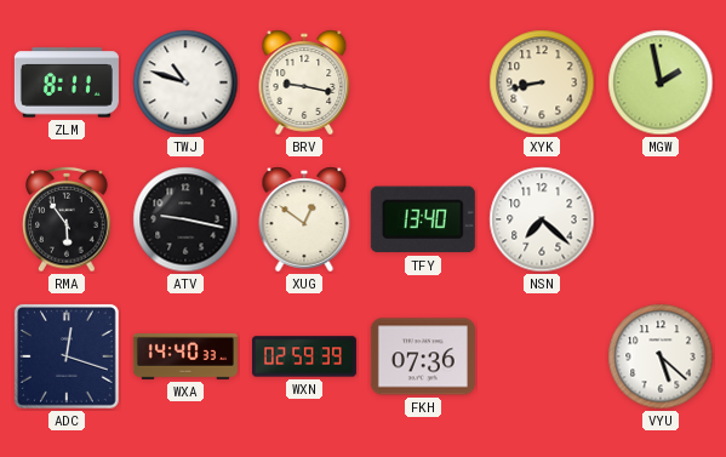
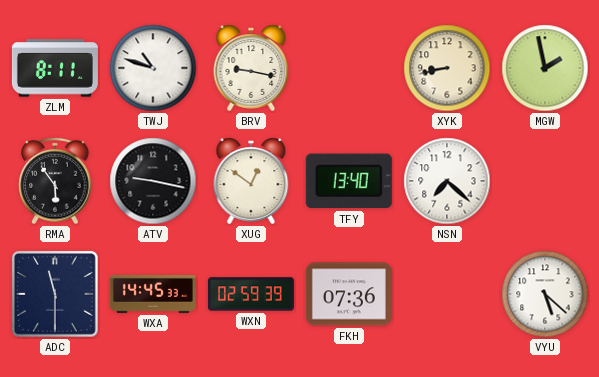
ADC: 12:18 -> 11:30
WXA: 14:40 -> 14:45
